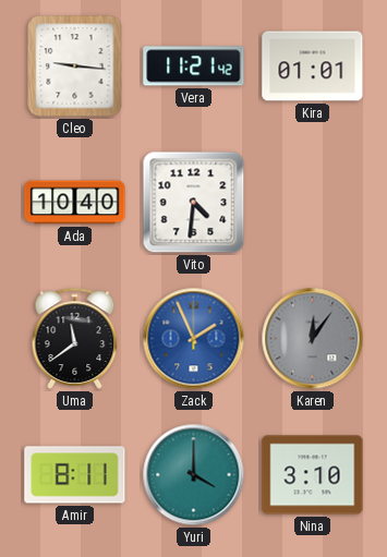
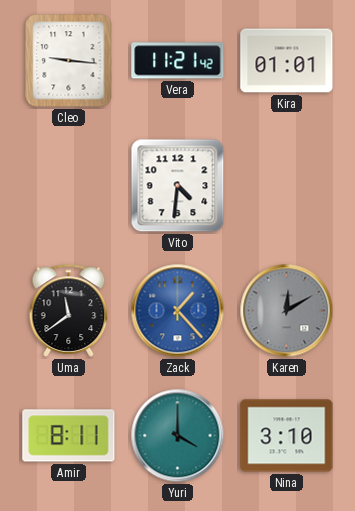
Ada: 10:40 -> none
Zack: 1:56 -> 1:23
Karen: 12:06 -> 12:10
